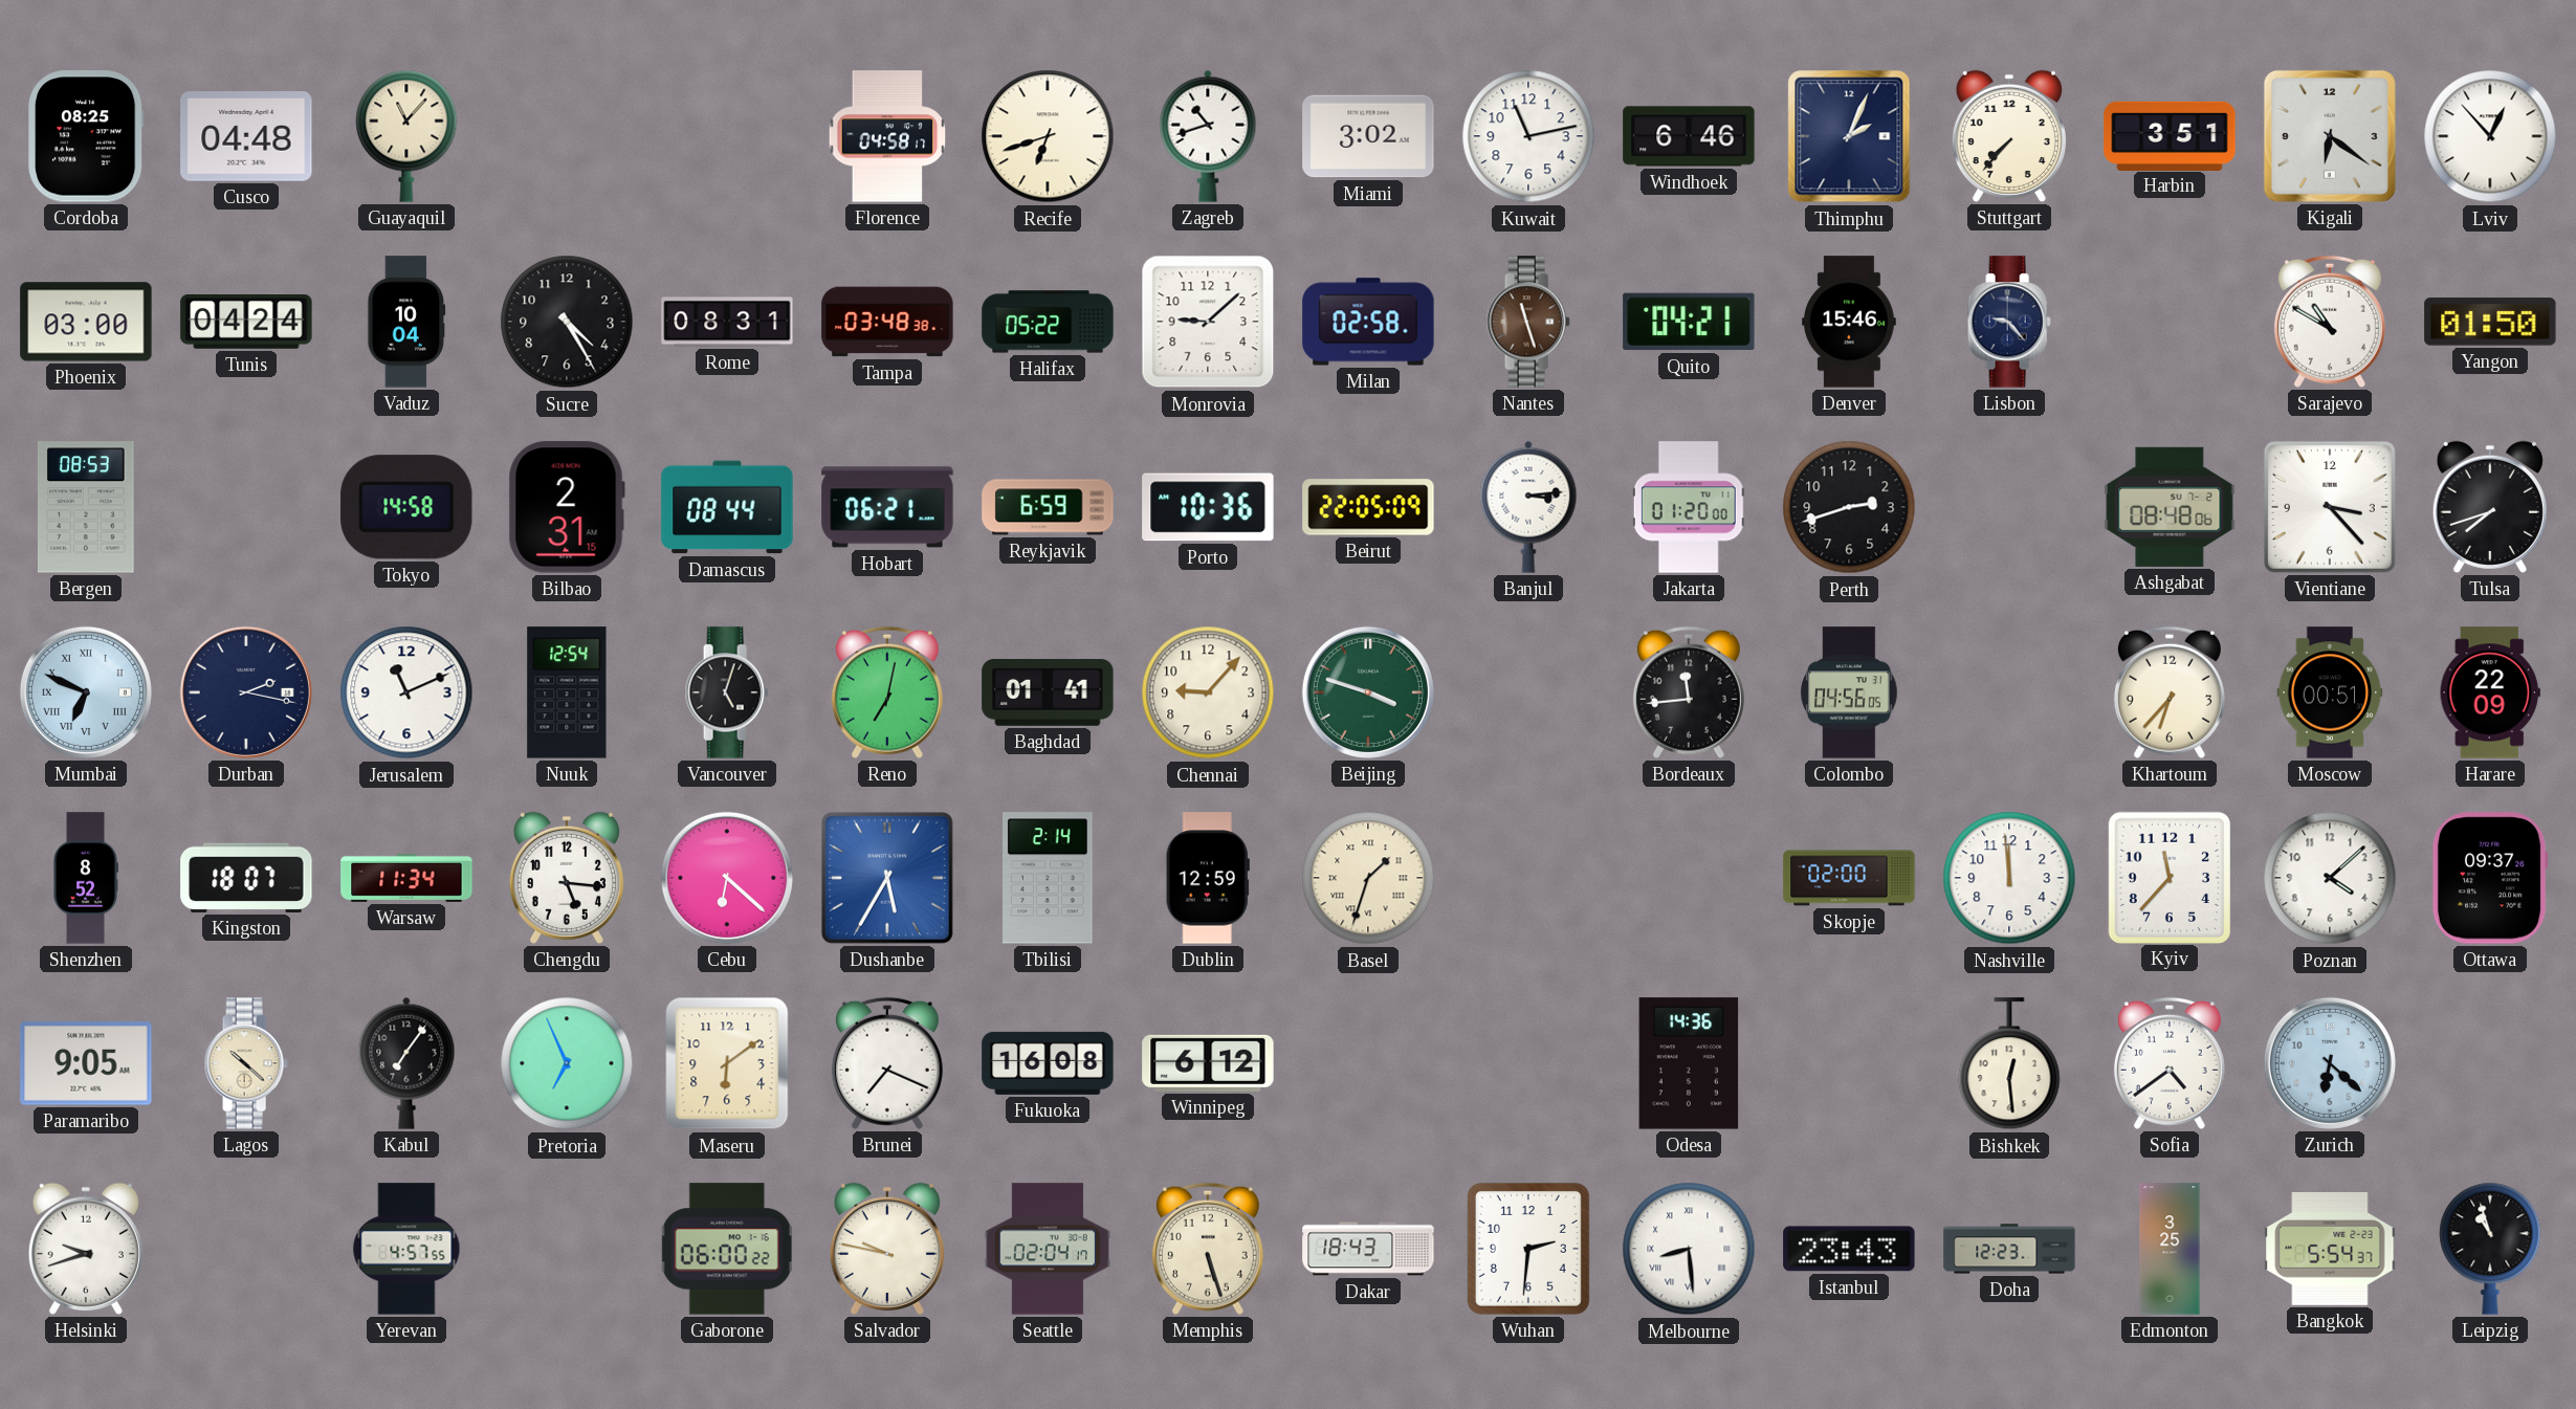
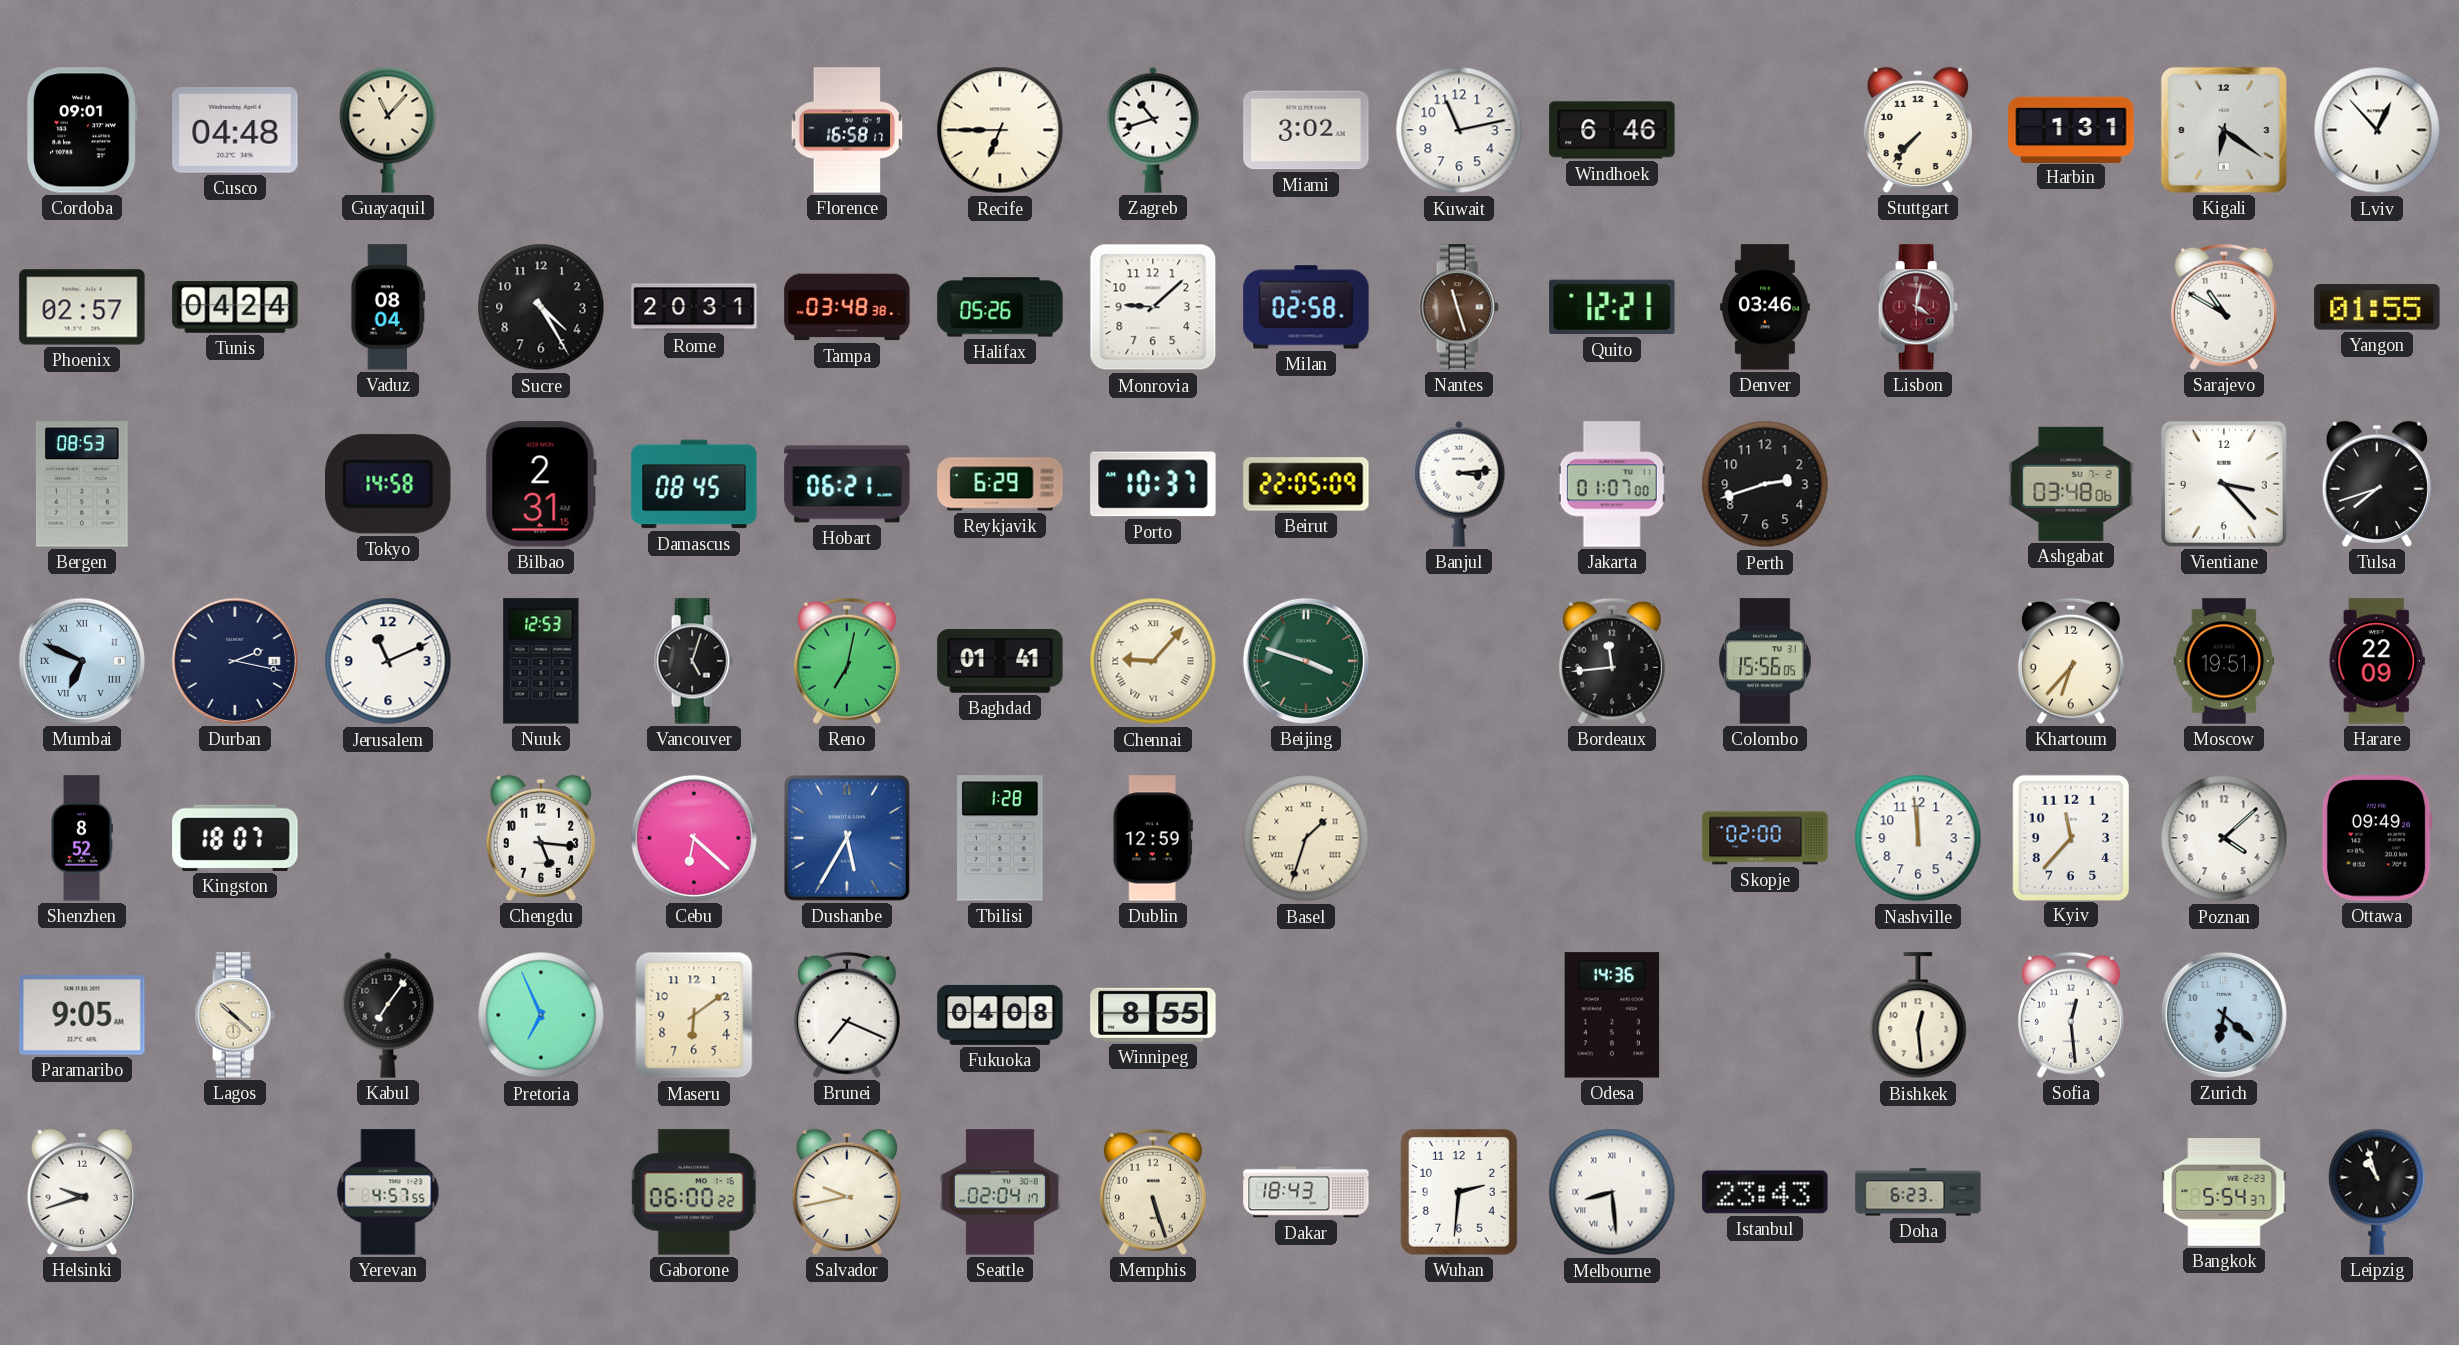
Cordoba: 08:25 -> 09:01
Florence: 04:58 -> 16:58
Recife: 6:42 -> 6:45
Thimphu: 2:04 -> none
Harbin: 3:51 -> 1:31
Phoenix: 03:00 -> 02:57
Vaduz: 10:04 -> 08:04
Rome: 08:31 -> 20:31
Halifax: 05:22 -> 05:26
Quito: 04:21 -> 12:21
Denver: 15:46 -> 03:46
Lisbon: 9:23 -> 4:02
Lisbon dial: navy -> burgundy
Yangon: 01:50 -> 01:55
Damascus: 08:44 -> 08:45
Reykjavik: 6:59 -> 6:29
Porto: 10:36 -> 10:37
Jakarta: 01:20 -> 01:07
Ashgabat: 08:48 -> 03:48
Nuuk: 12:54 -> 12:53
Chennai numerals: Arabic -> Roman
Colombo: 04:56 -> 15:56
Moscow: 00:51 -> 19:51
Warsaw: 11:34 -> none
Tbilisi: 2:14 -> 1:28
Ottawa: 09:37 -> 09:49
Fukuoka: 16:08 -> 04:08
Winnipeg: 6:12 -> 8:55
Sofia: 4:39 -> 12:29
Salvador: 9:47 -> 9:43
Doha: 12:23 -> 6:23
Edmonton: 3:25 -> none
